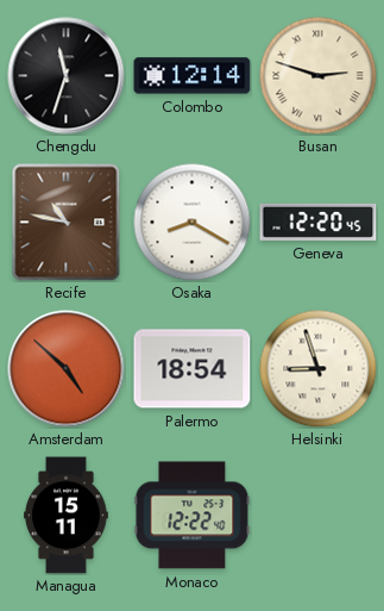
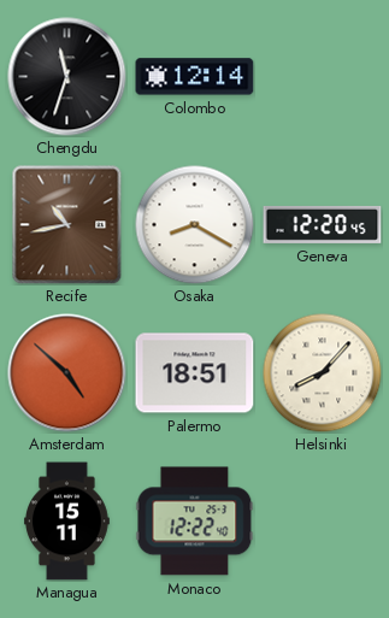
Busan: 2:48 -> none
Recife: 10:47 -> 10:43
Palermo: 18:54 -> 18:51
Helsinki: 8:57 -> 8:07
